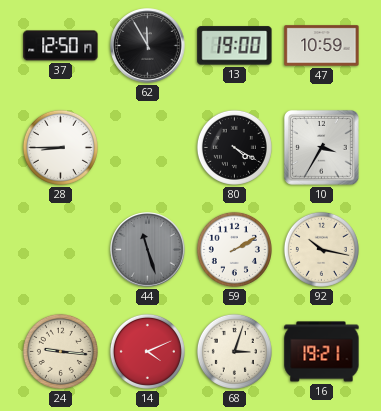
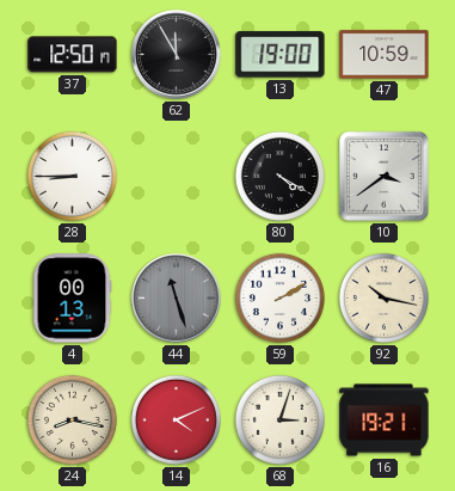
10: 3:35 -> 3:39
4: none -> 00:13
24: 9:16 -> 8:17
